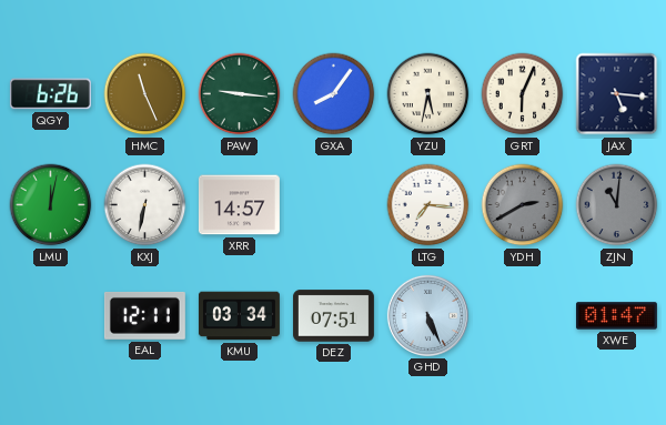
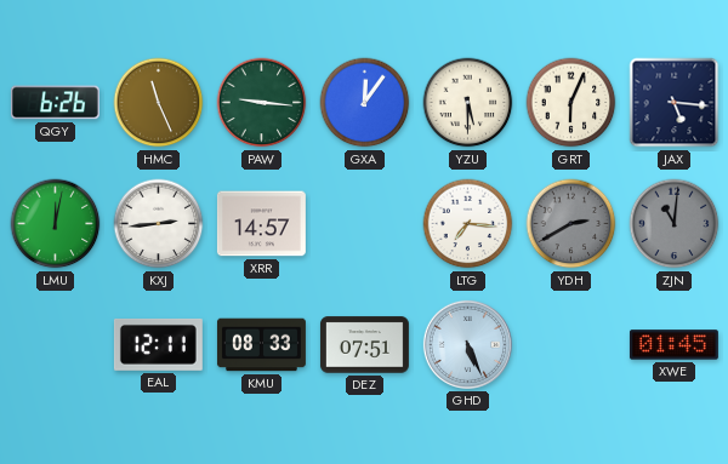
GXA: 8:06 -> 12:06
YZU: 5:32 -> 5:30
KXJ: 6:32 -> 2:44
KMU: 03:34 -> 08:33
XWE: 01:47 -> 01:45
